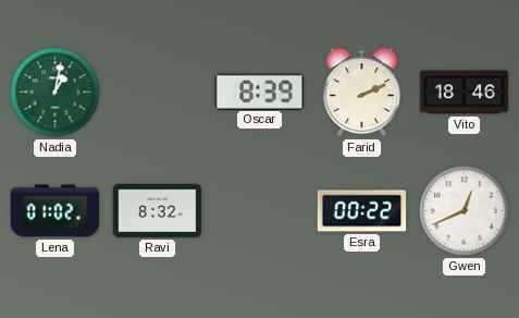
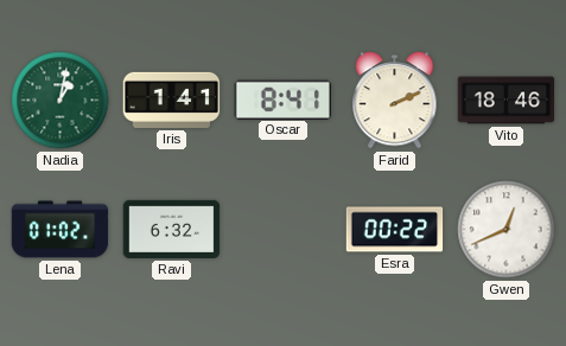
Iris: none -> 1:41
Oscar: 8:39 -> 8:41
Ravi: 8:32 -> 6:32
